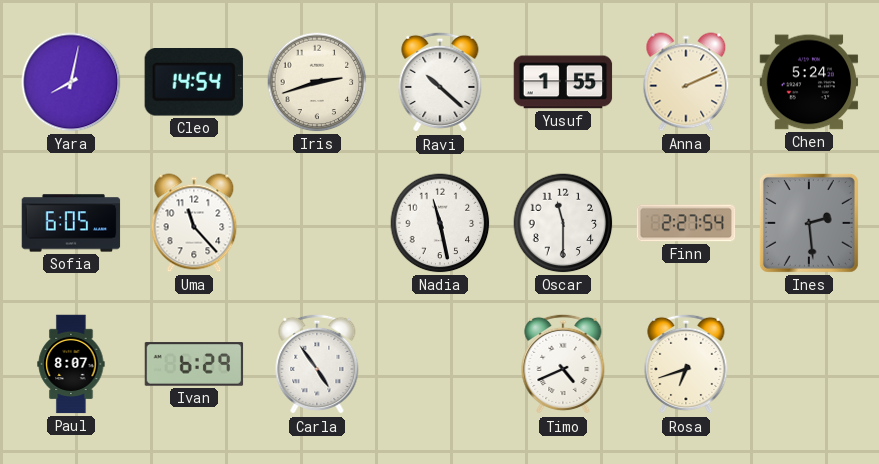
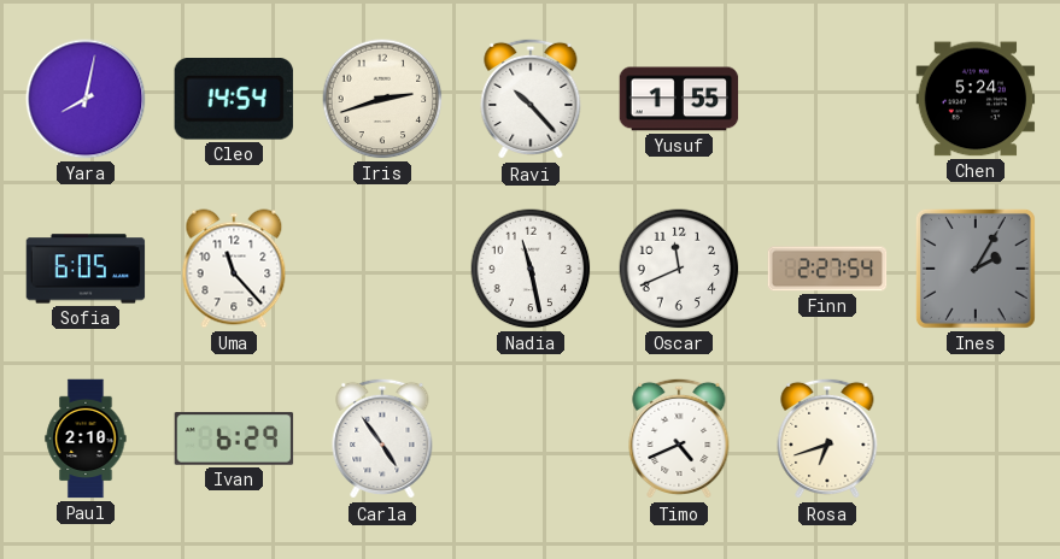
Ravi: 10:22 -> 10:23
Anna: 2:11 -> none
Oscar: 11:30 -> 11:41
Ines: 2:29 -> 2:05
Paul: 8:07 -> 2:10
